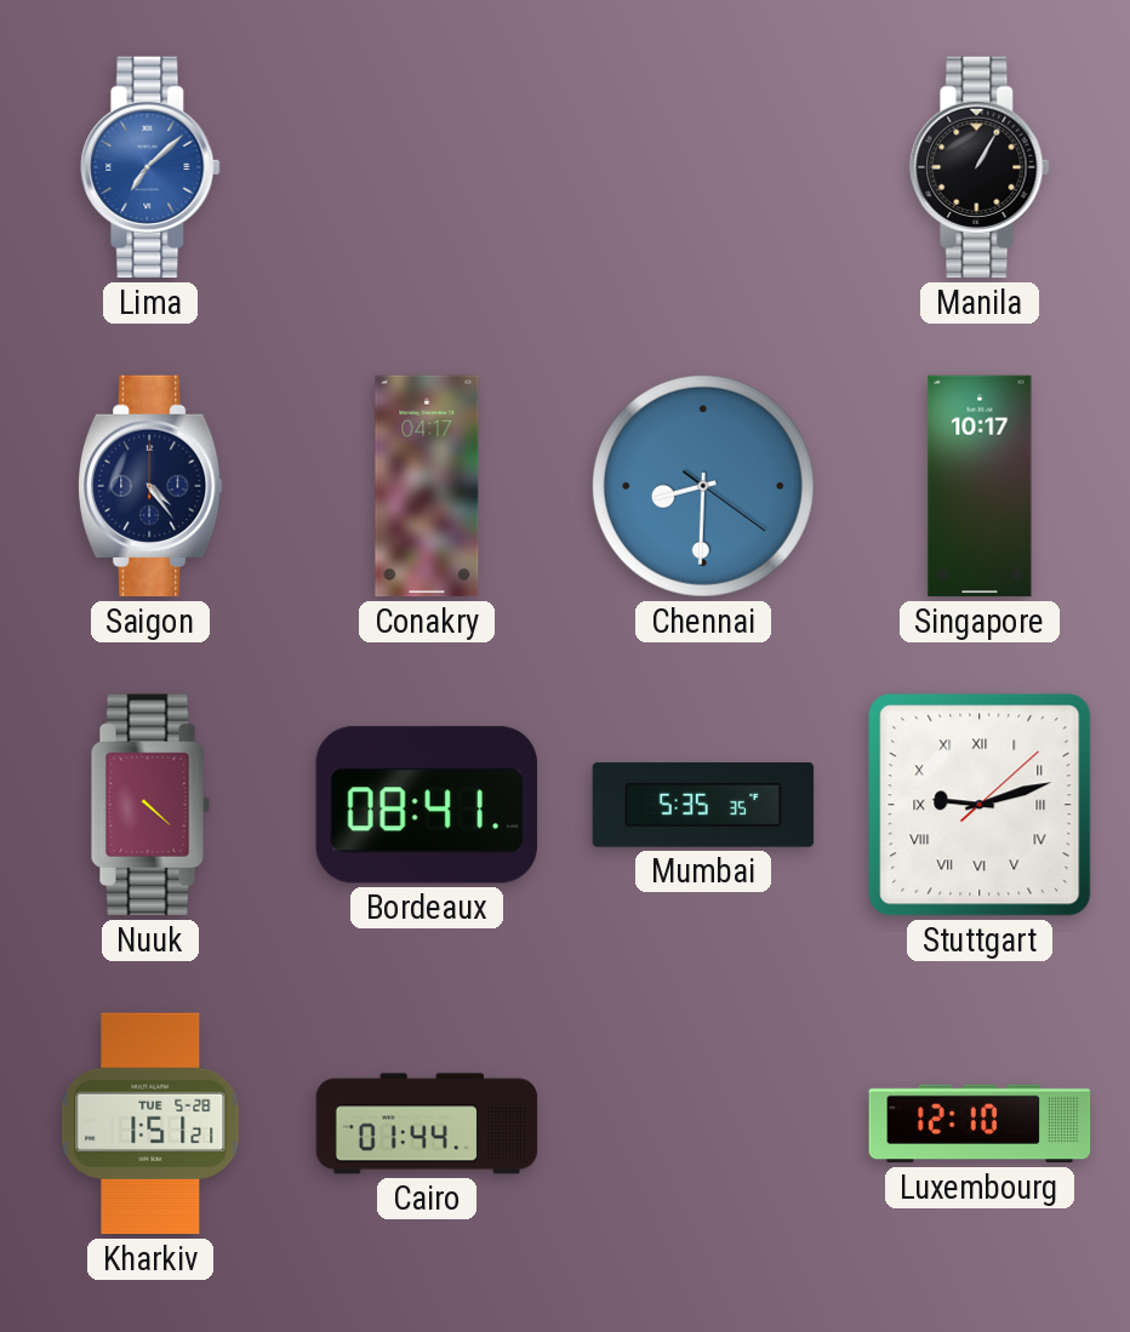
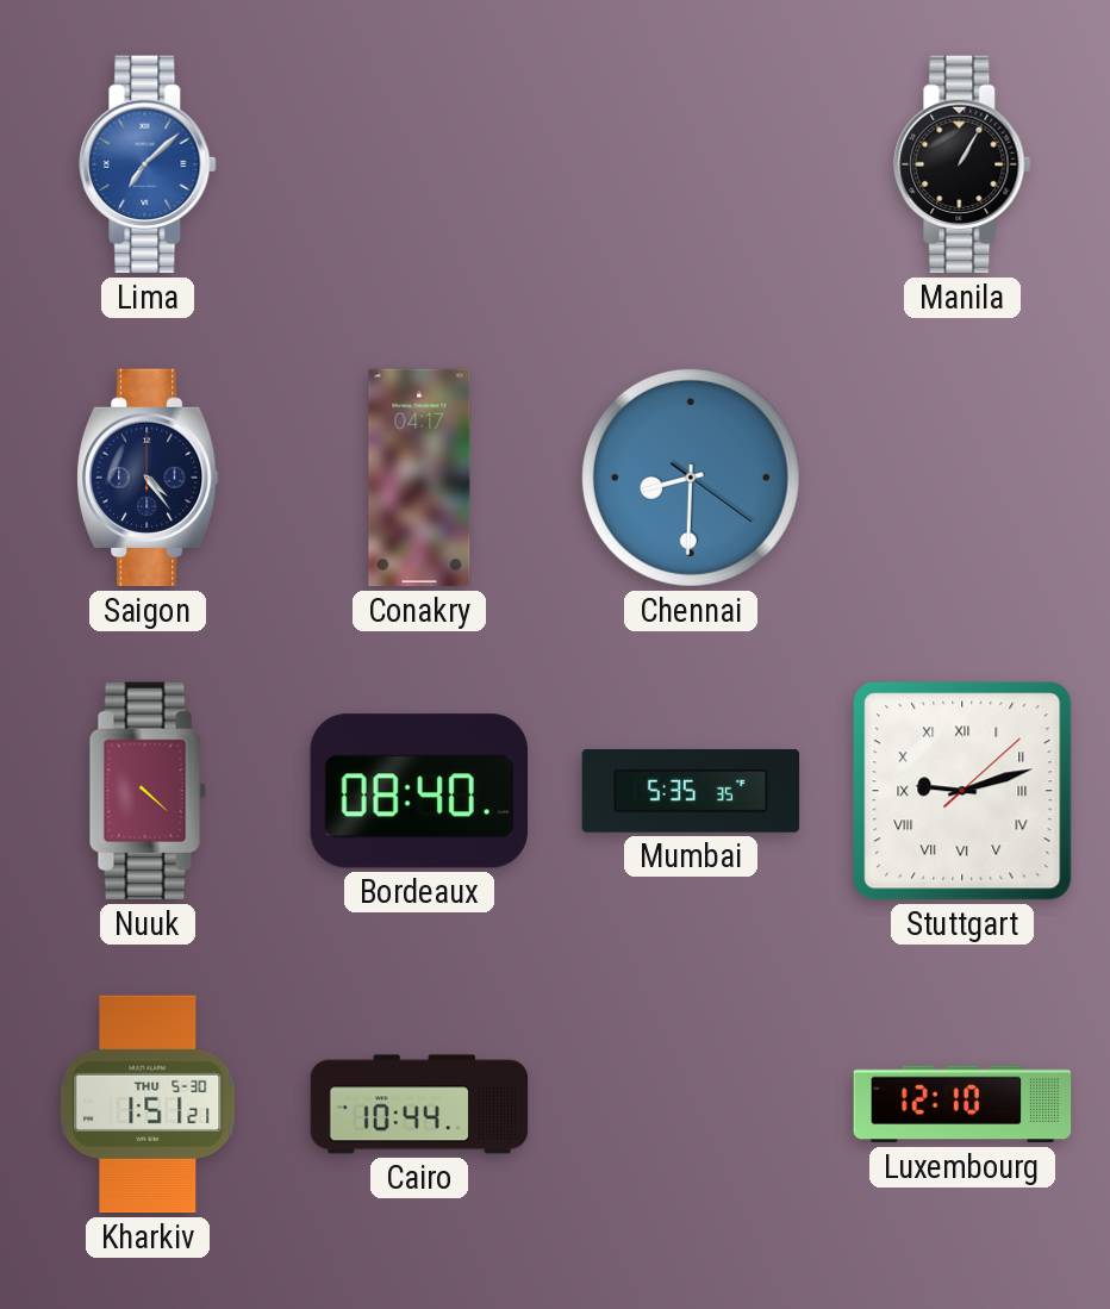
Singapore: 10:17 -> none
Bordeaux: 08:41 -> 08:40
Kharkiv date: TUE 5-28 -> THU 5-30
Cairo: 01:44 -> 10:44
